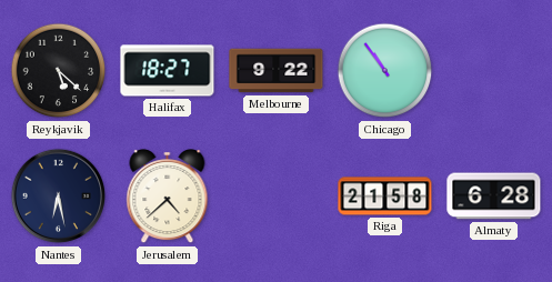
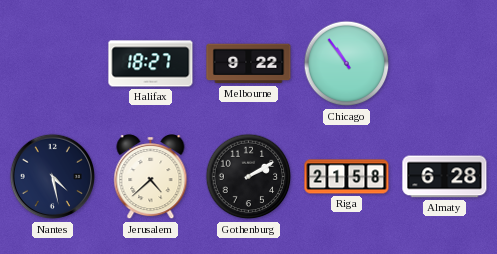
Reykjavik: 5:22 -> none
Nantes: 6:28 -> 4:28
Gothenburg: none -> 2:10
